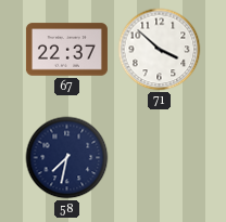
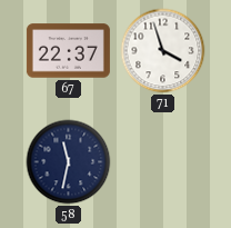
71: 3:52 -> 3:57
58: 7:32 -> 11:32
